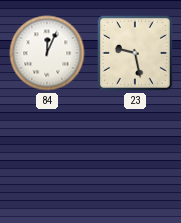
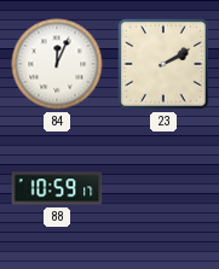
23: 9:28 -> 2:10
88: none -> 10:59
